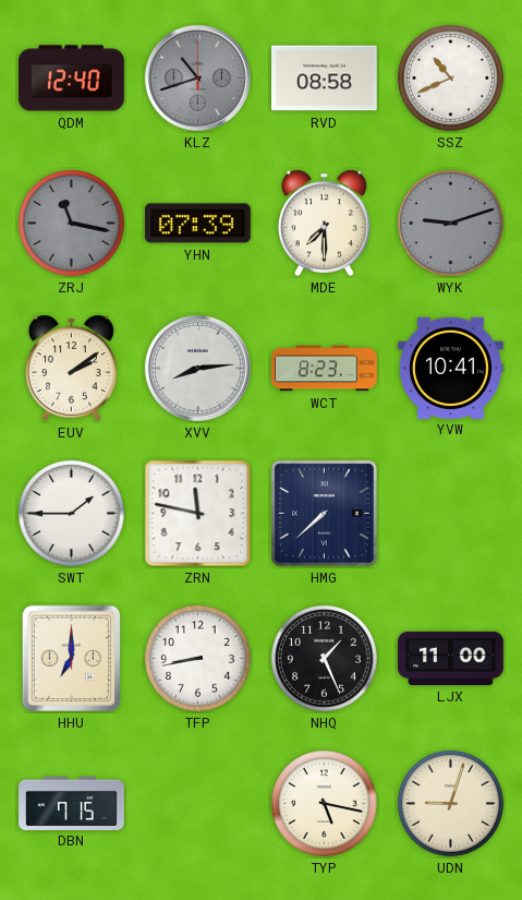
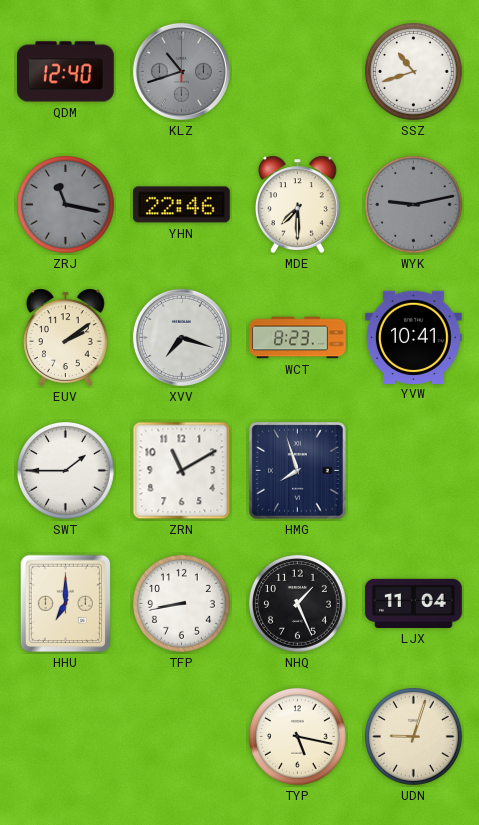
RVD: 08:58 -> none
SSZ: 10:41 -> 10:42
YHN: 07:39 -> 22:46
WYK: 9:12 -> 9:13
XVV: 8:14 -> 7:18
ZRN: 11:47 -> 11:10
HMG: 7:38 -> 7:57
LJX: 11:00 -> 11:04
DBN: 7:15 -> none
